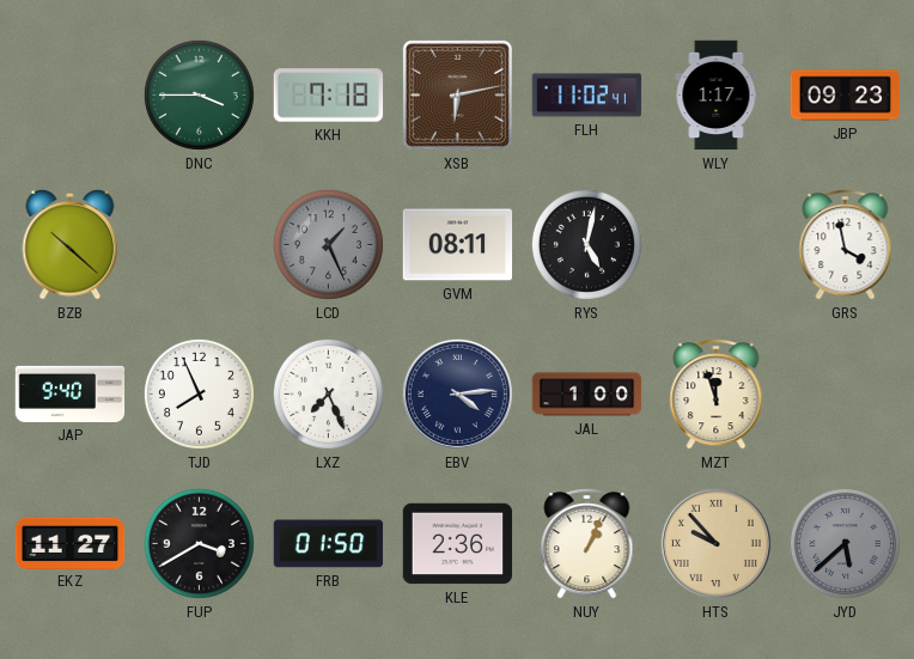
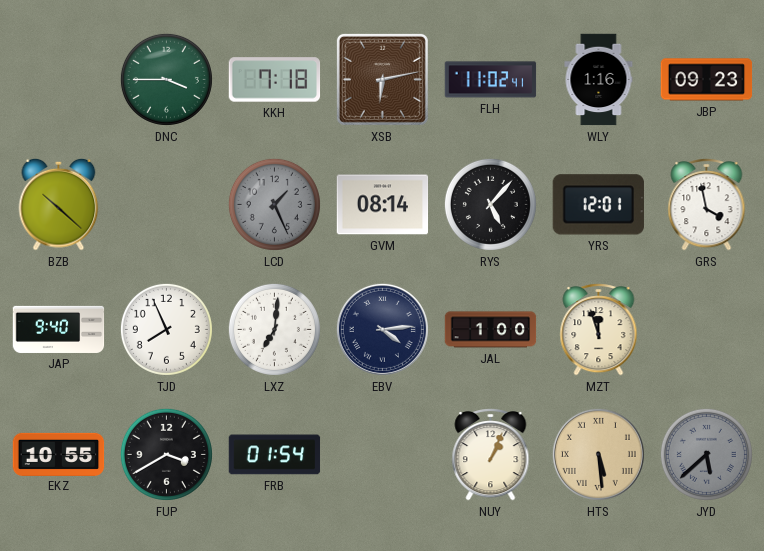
WLY: 1:17 -> 1:16
GVM: 08:11 -> 08:14
RYS: 5:02 -> 5:07
YRS: none -> 12:01
LXZ: 7:26 -> 7:01
EKZ: 11:27 -> 10:55
FRB: 01:50 -> 01:54
KLE: 2:36 -> none
HTS: 9:53 -> 5:29
